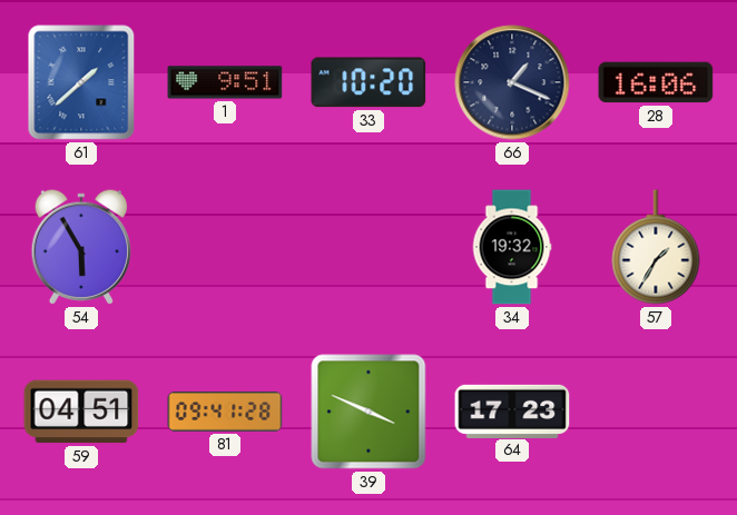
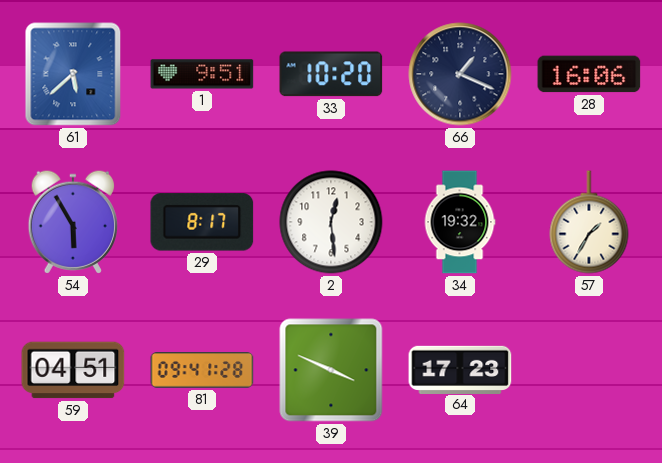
61: 1:38 -> 5:38
29: none -> 8:17
2: none -> 12:29
